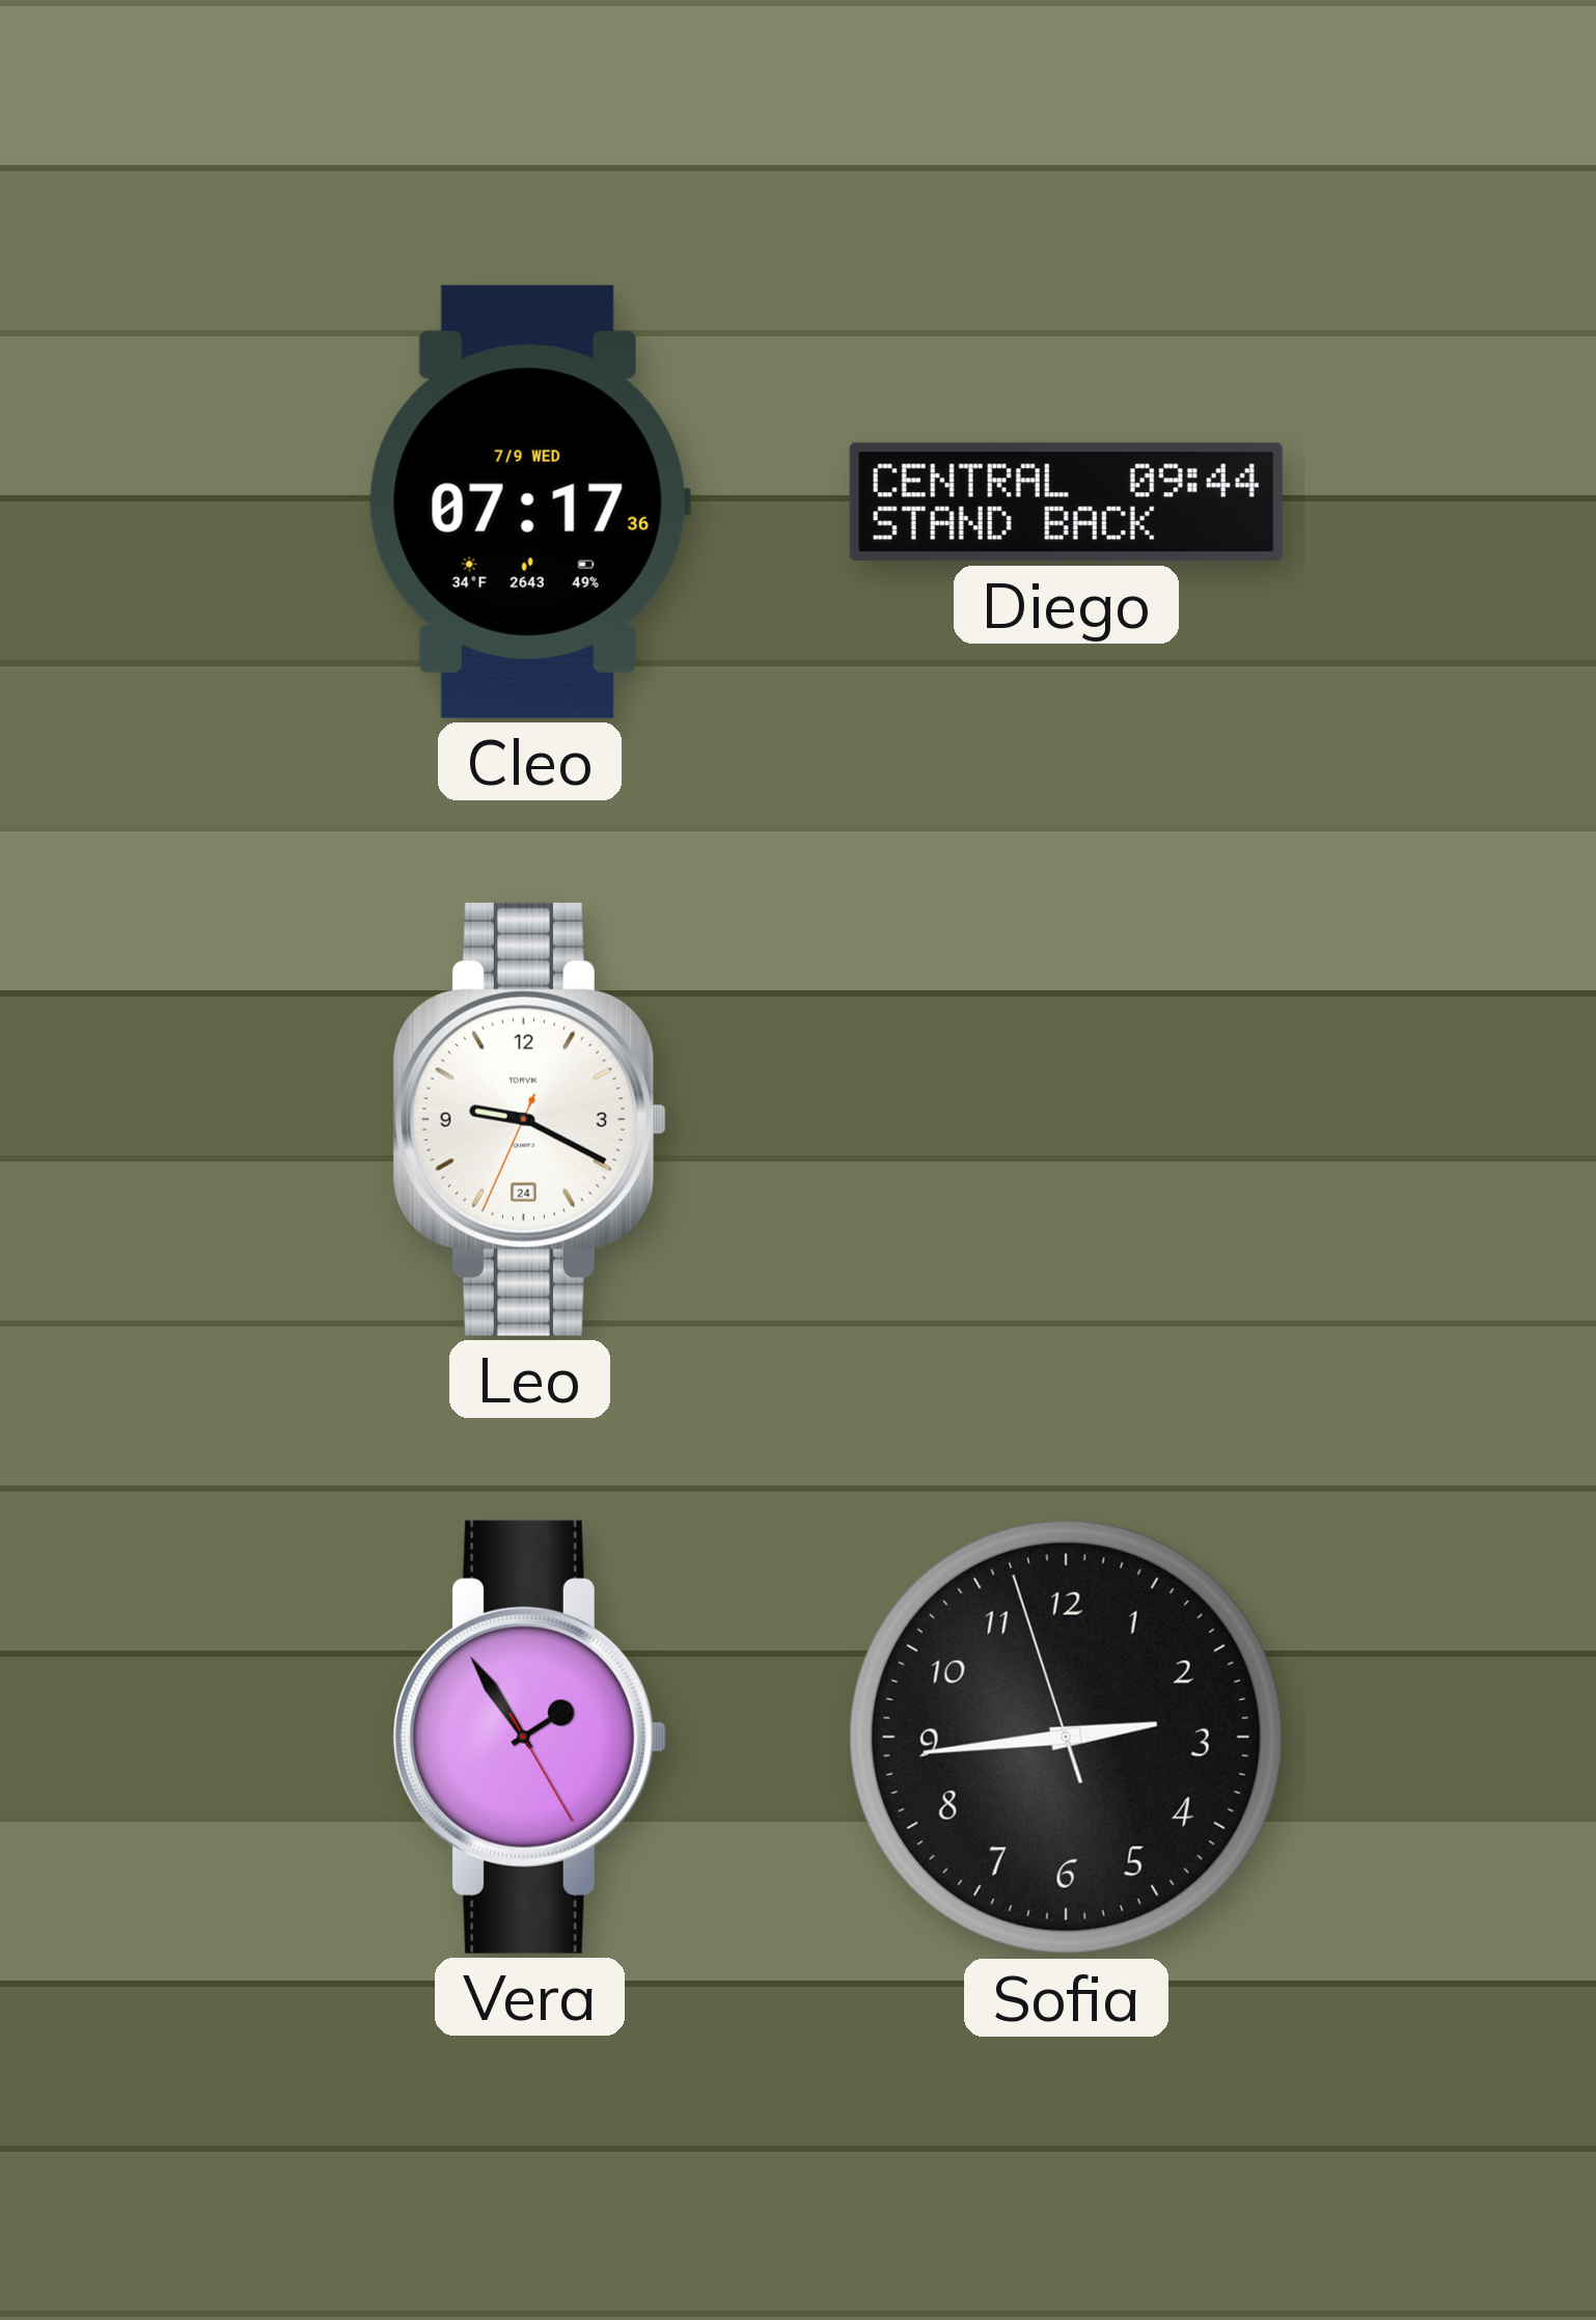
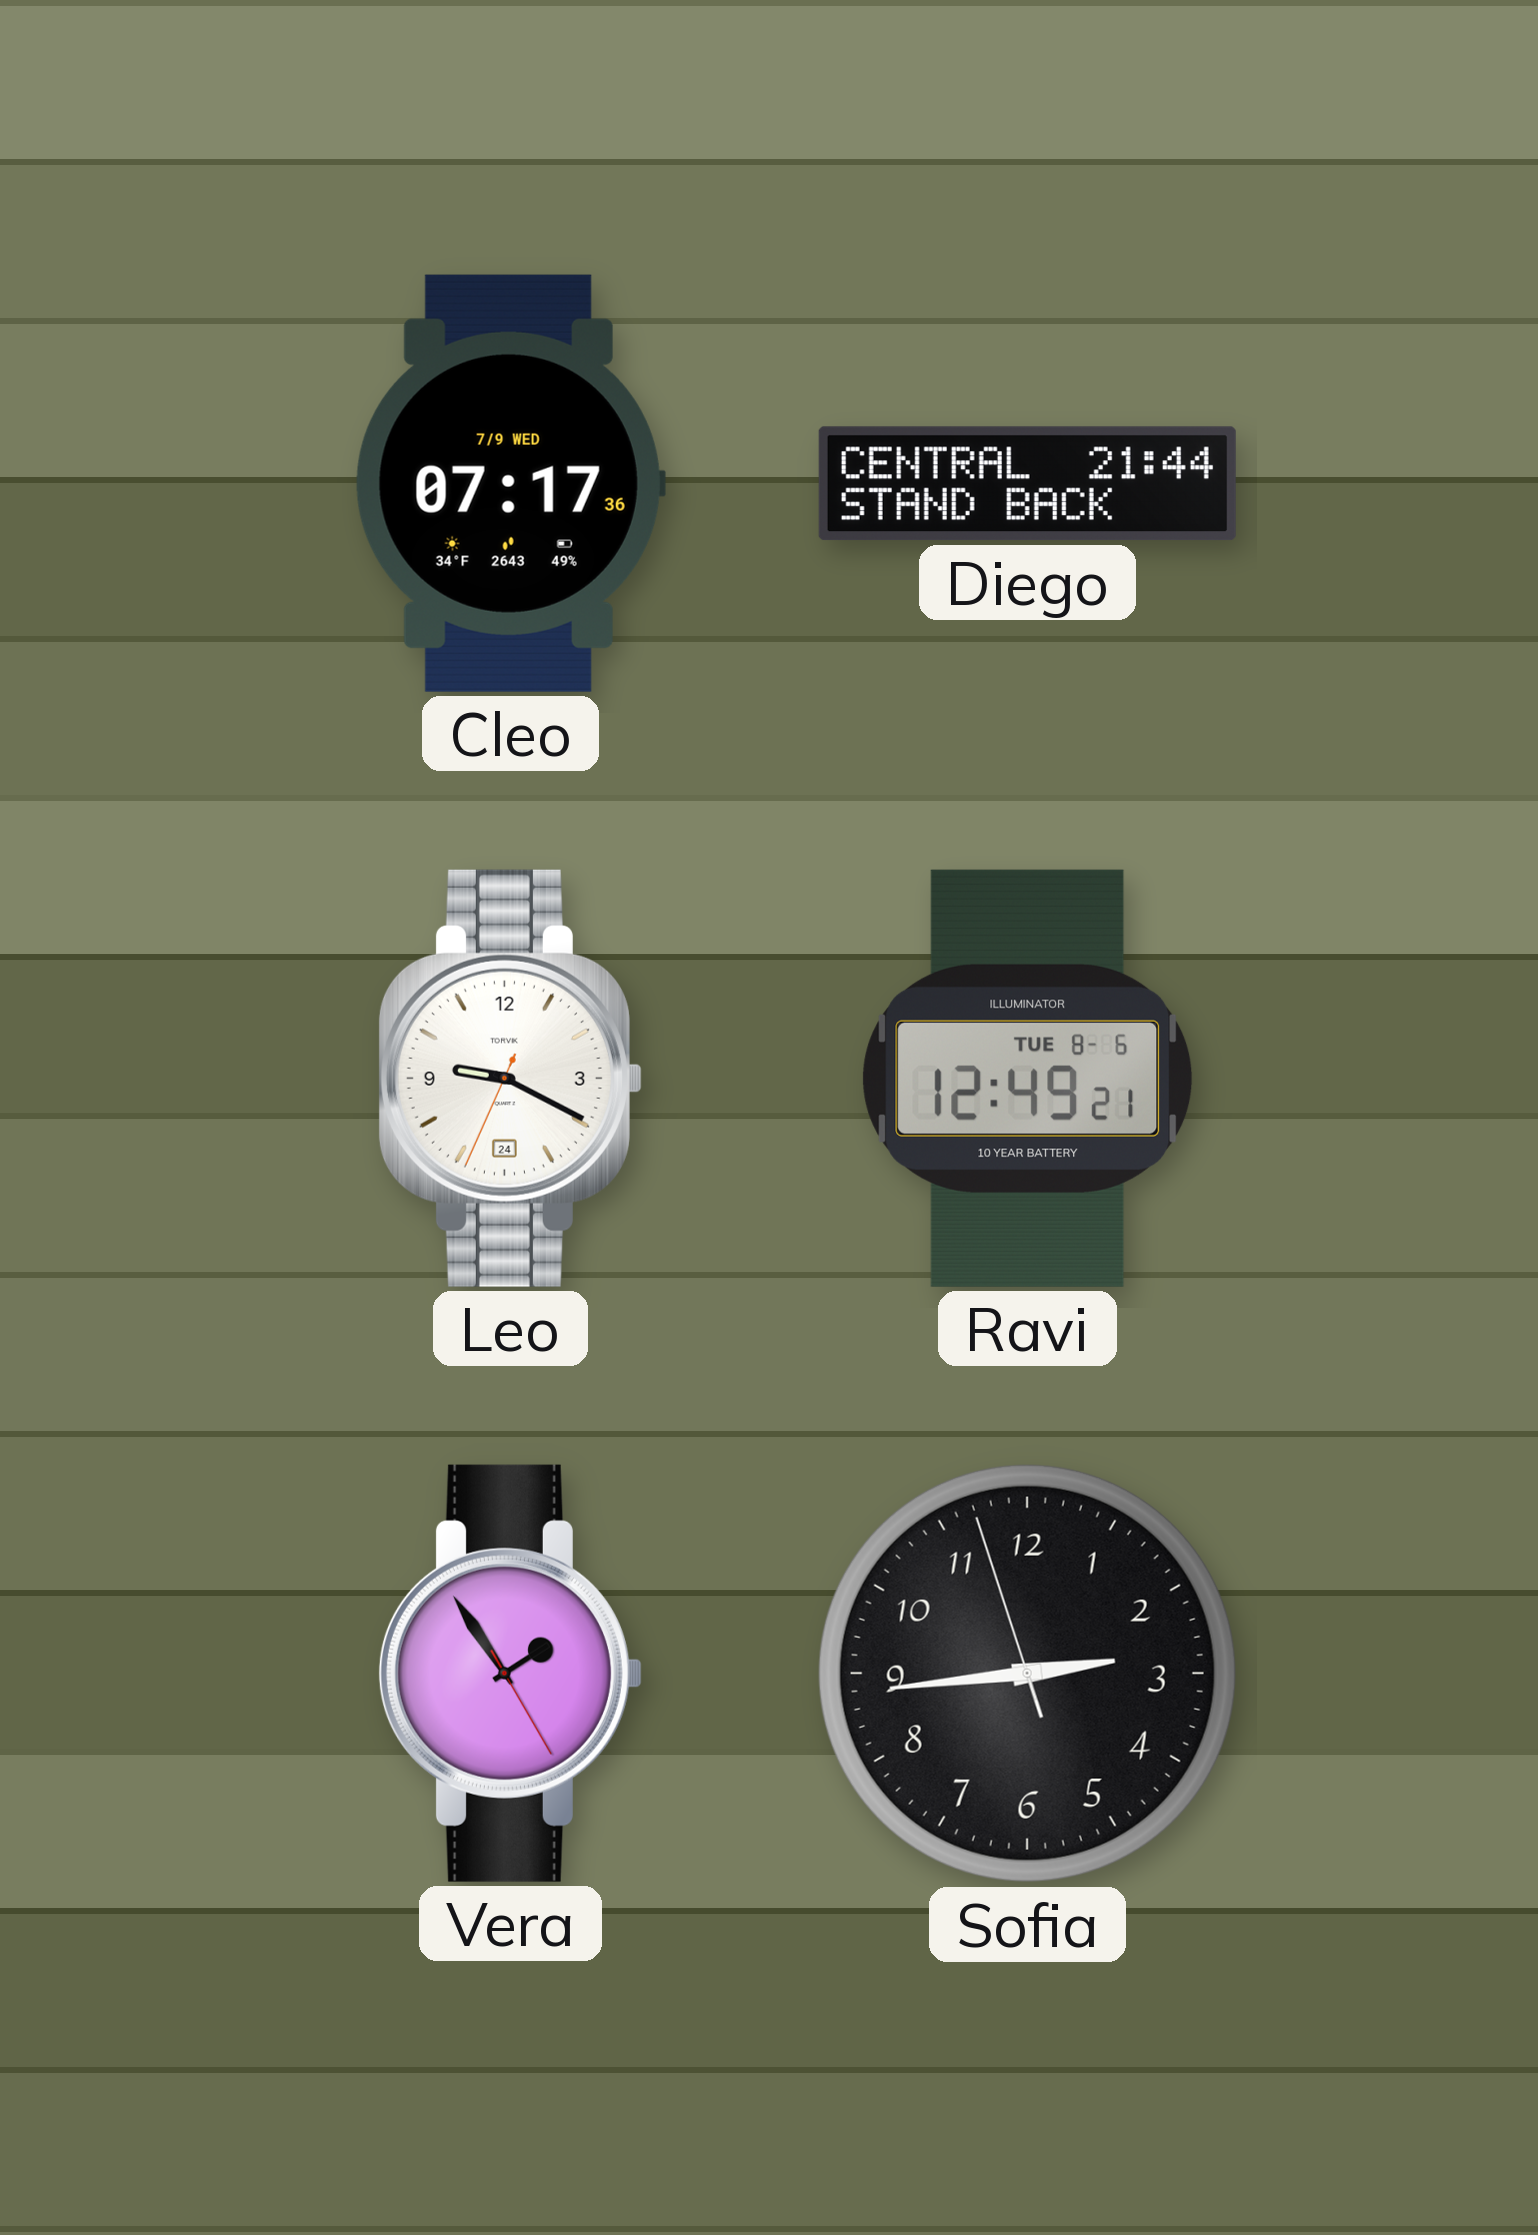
Diego: 09:44 -> 21:44
Ravi: none -> 12:49
